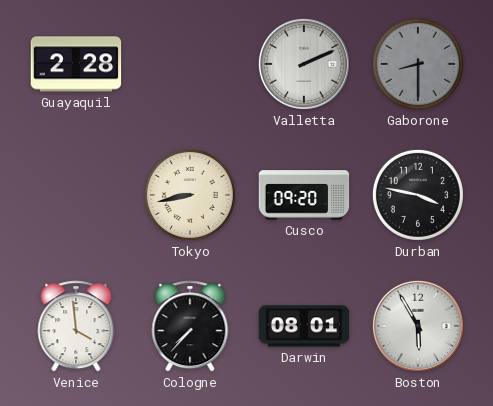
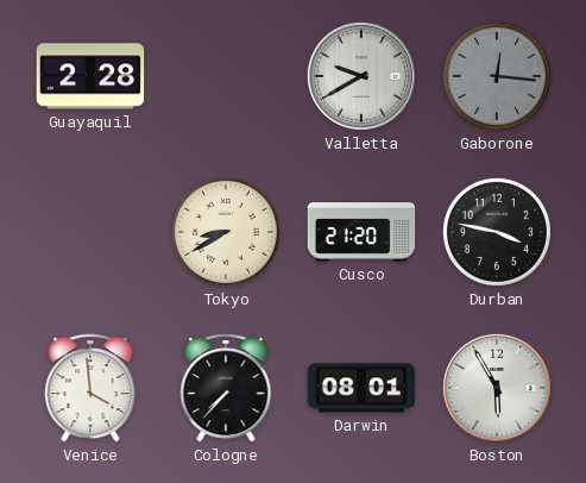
Valletta: 2:11 -> 9:40
Gaborone: 8:30 -> 12:16
Tokyo: 8:43 -> 8:40
Cusco: 09:20 -> 21:20
